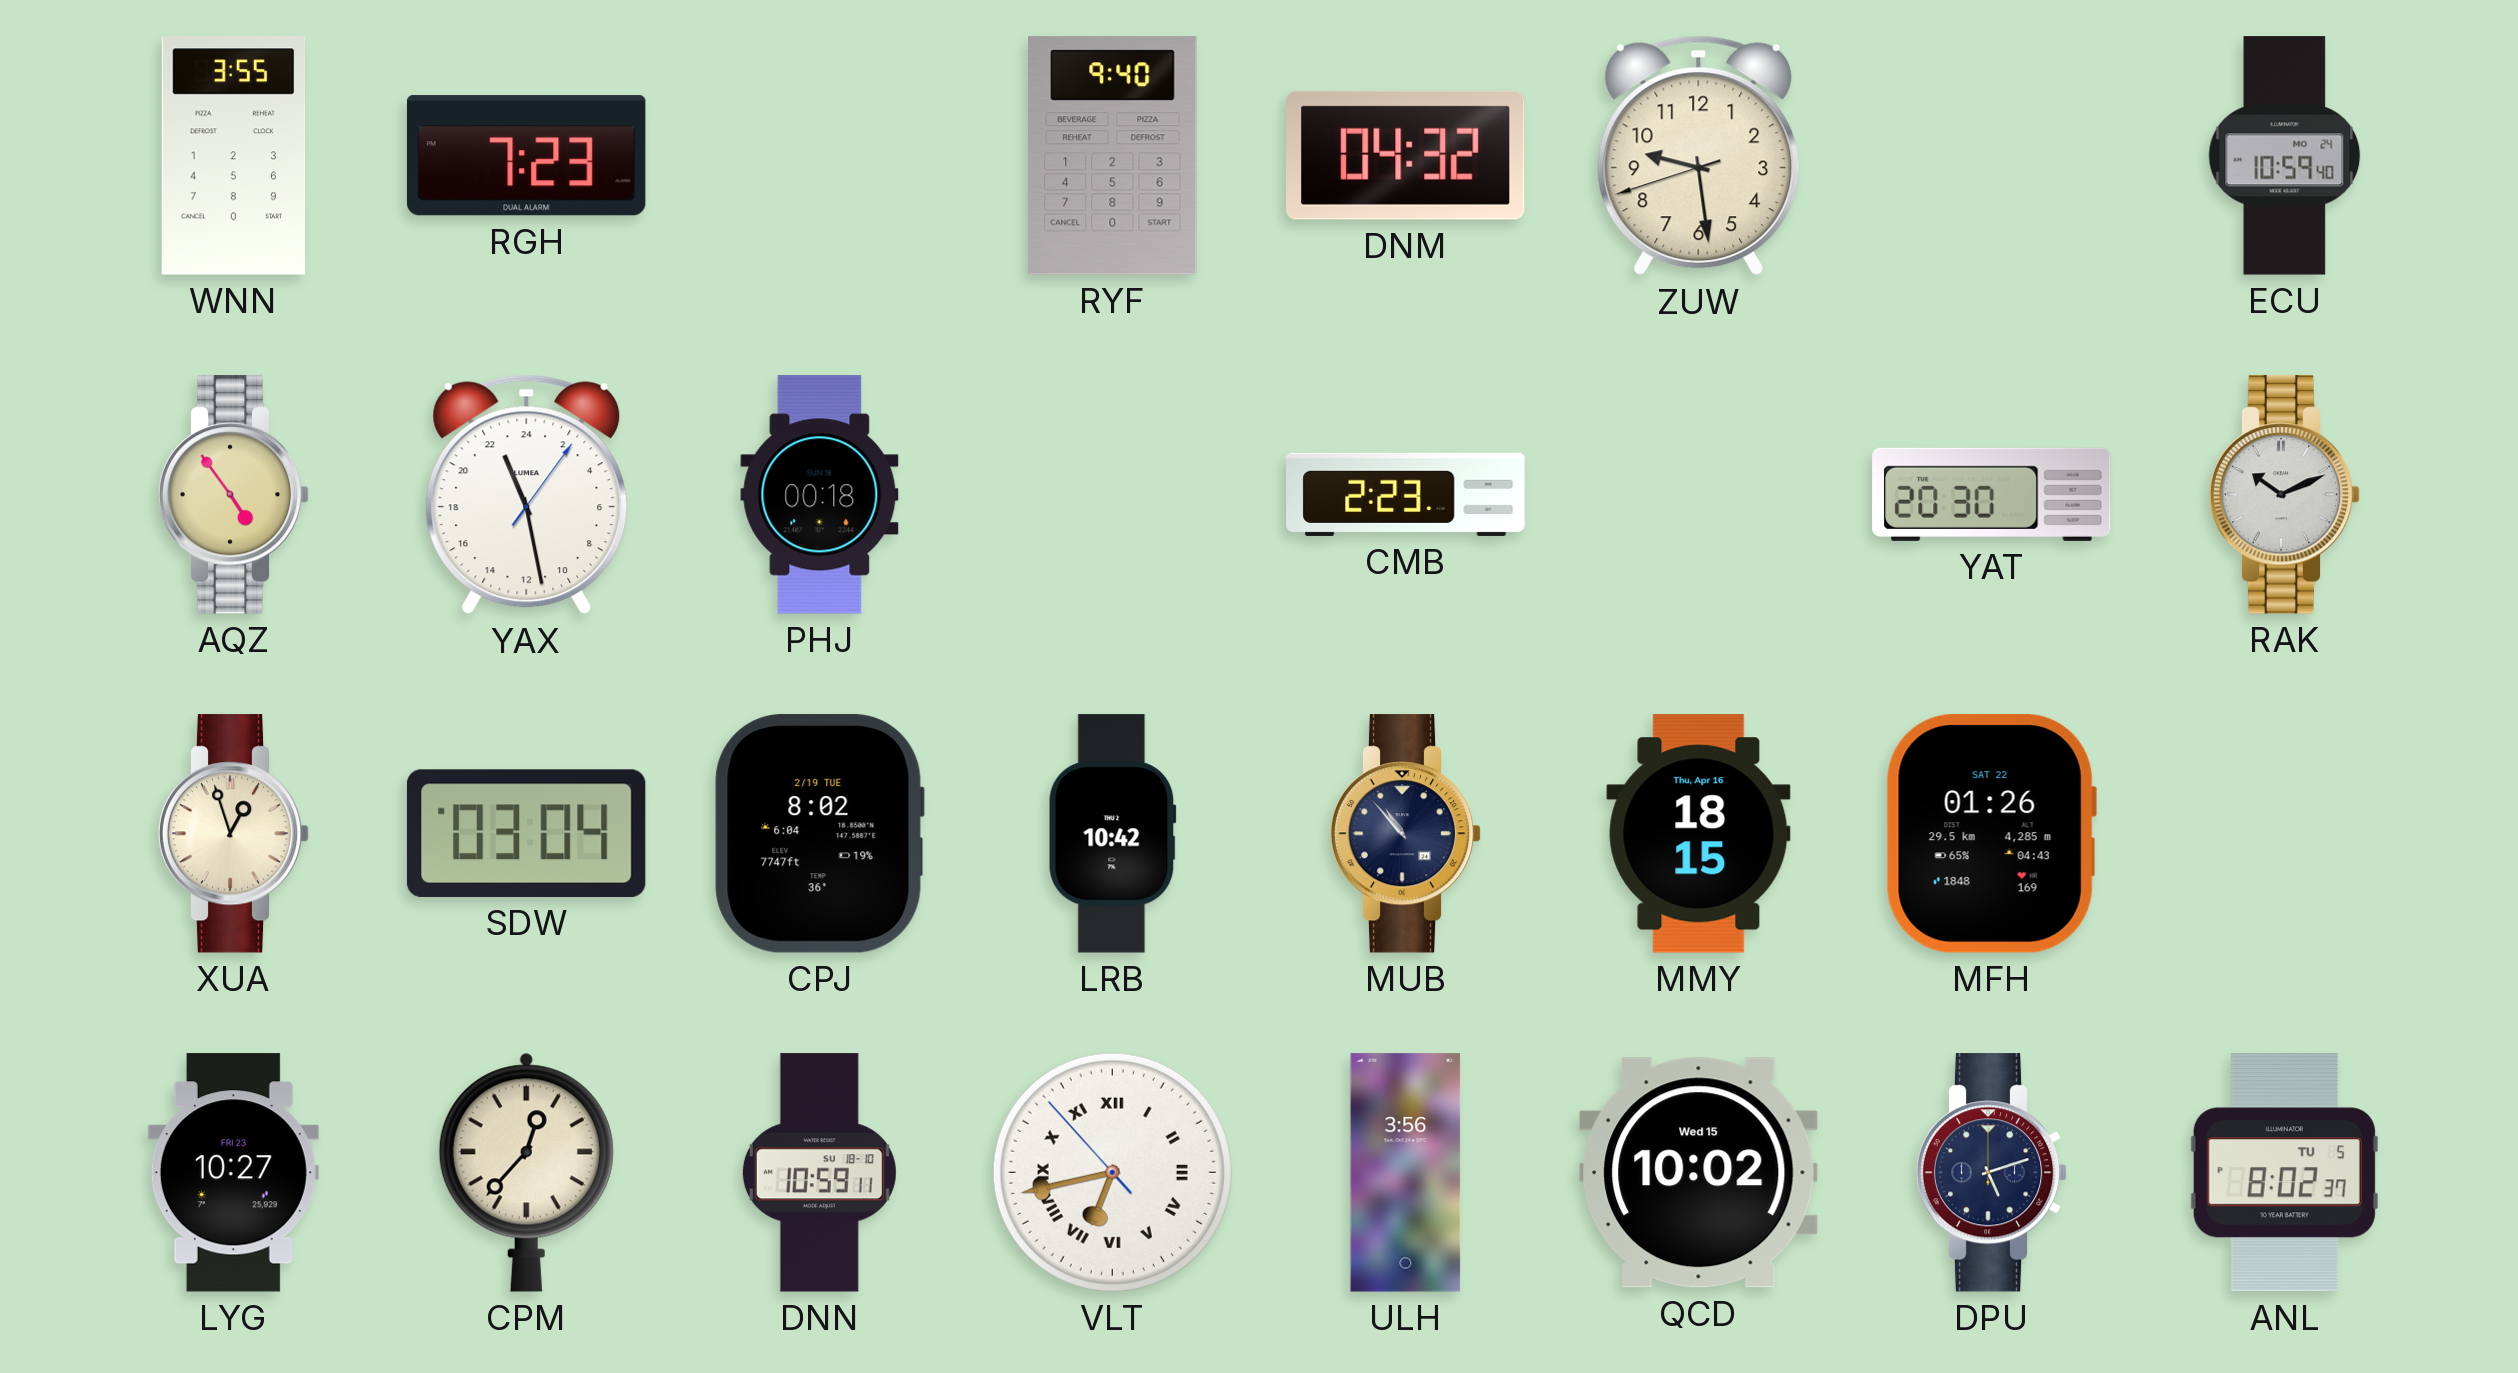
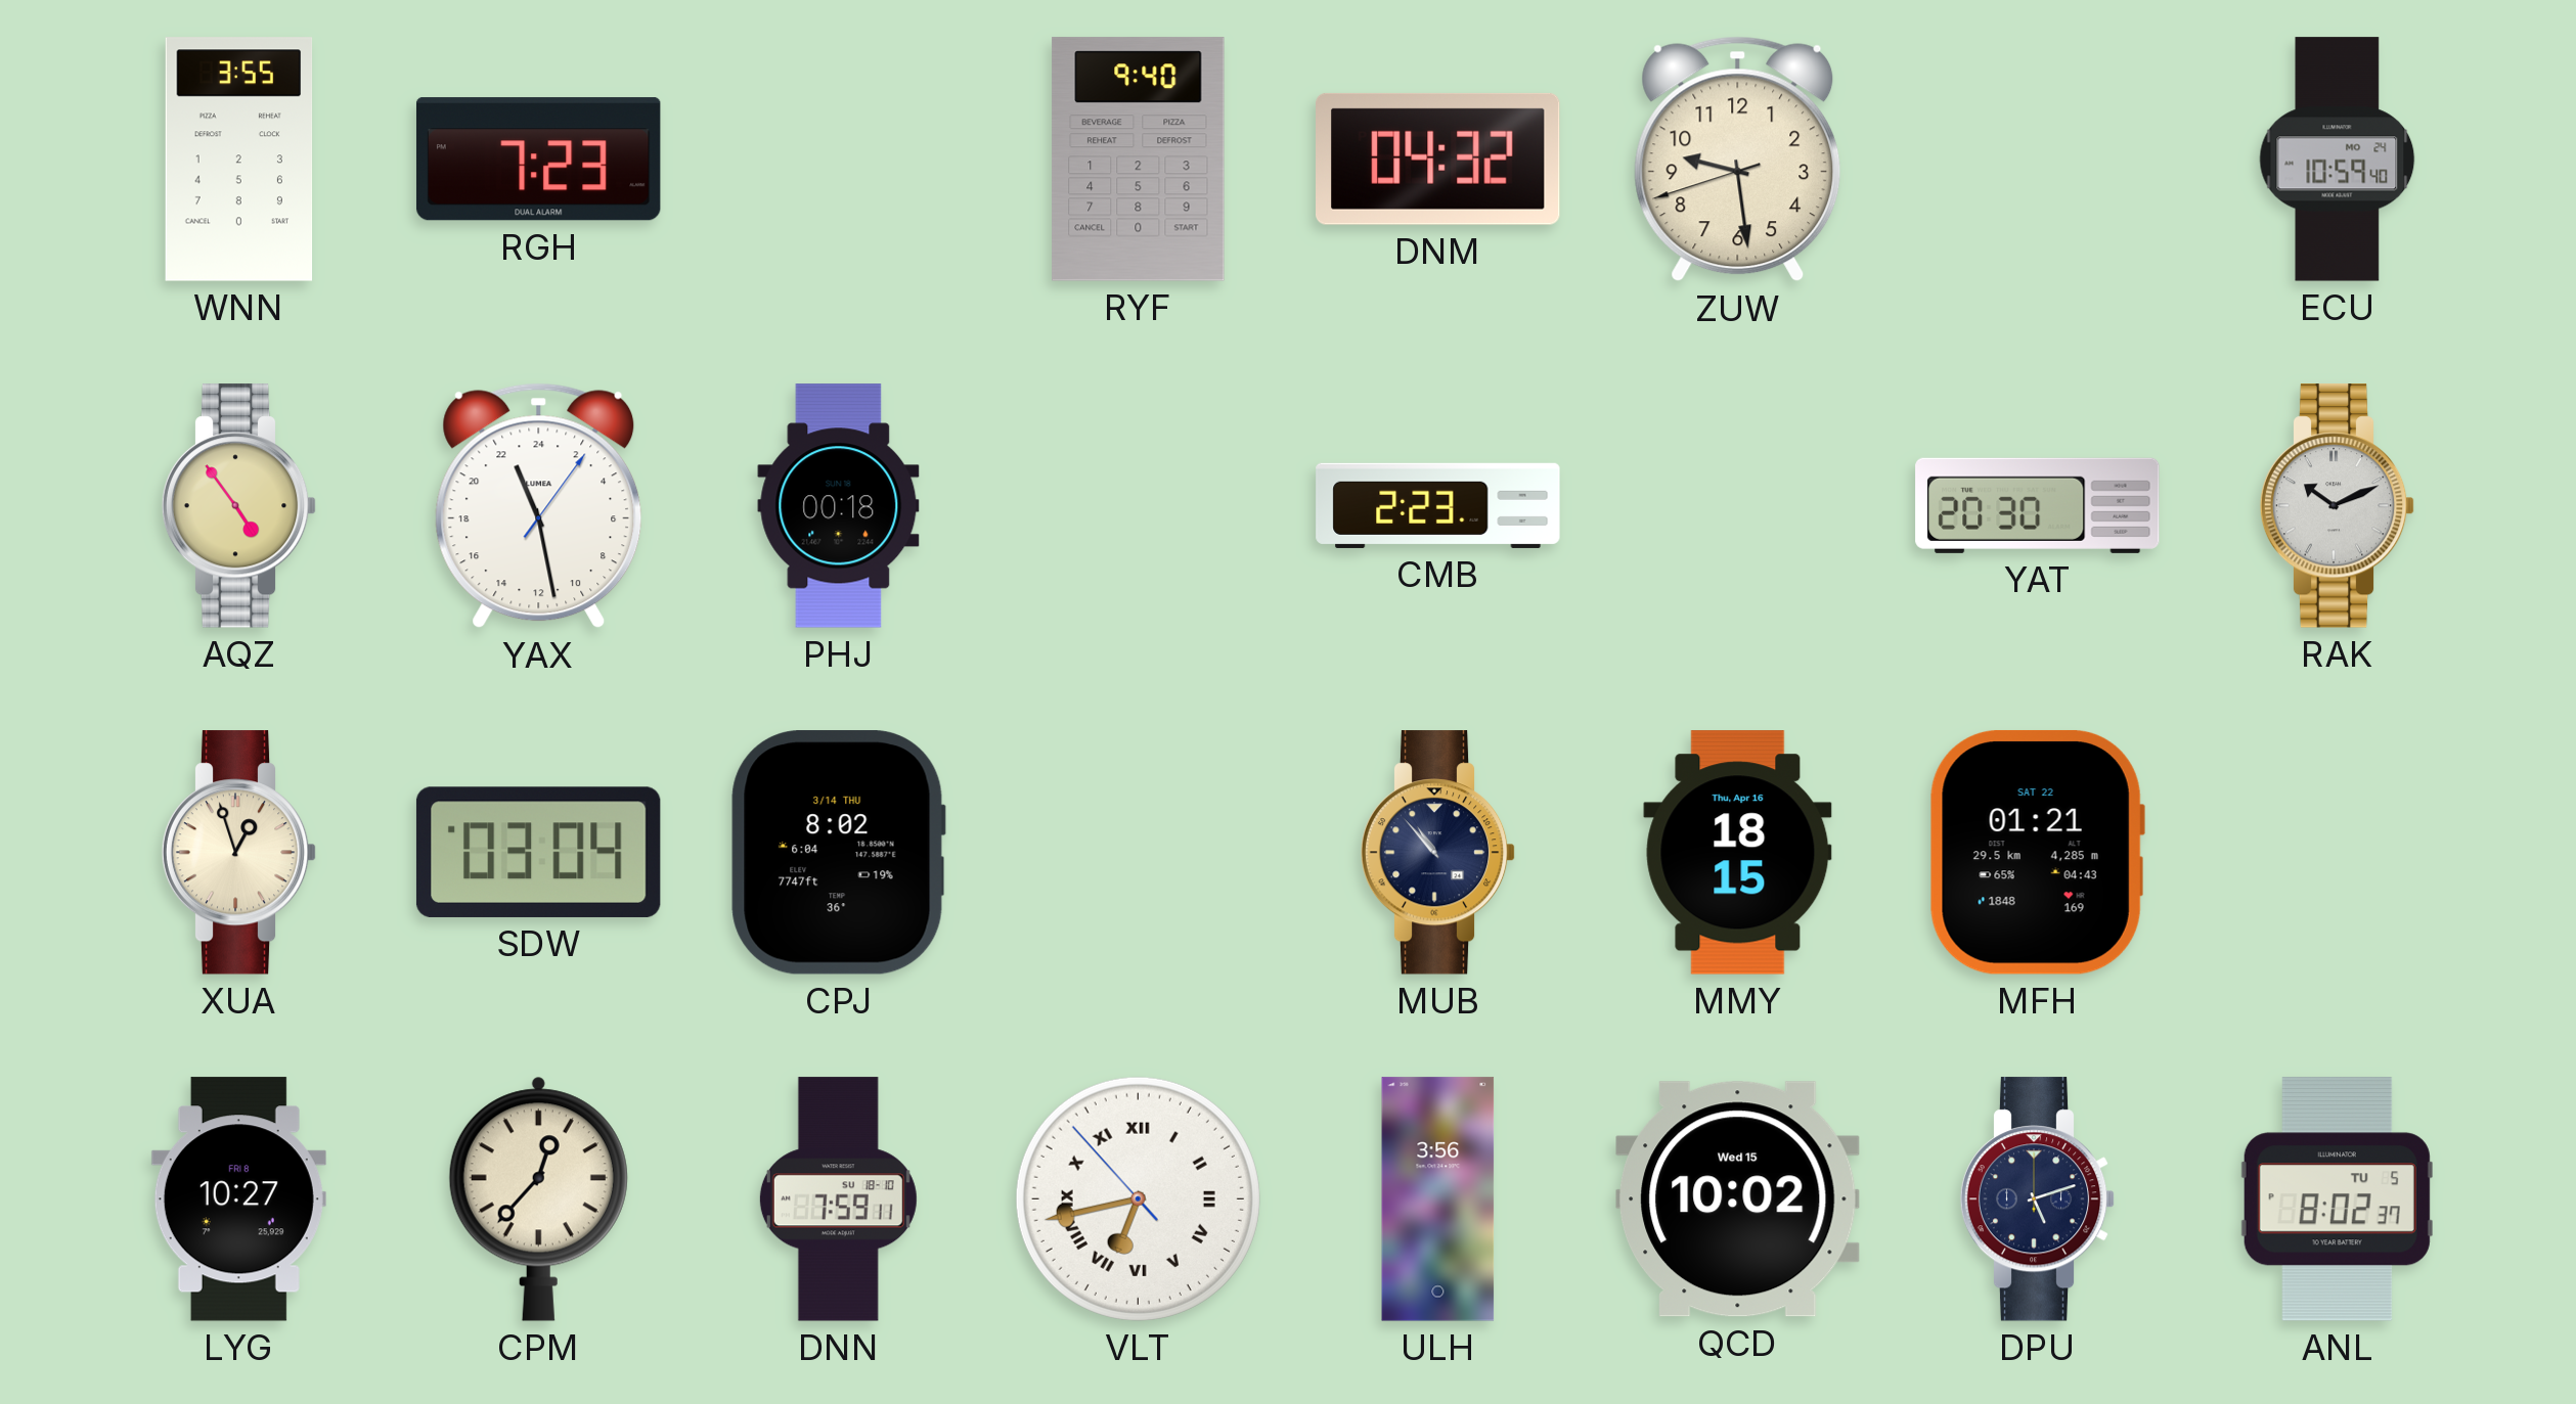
CPJ date: 2/19 TUE -> 3/14 THU
LRB: 10:42 -> none
MFH: 01:26 -> 01:21
LYG date: FRI 23 -> FRI 8
DNN: 10:59 -> 7:59
